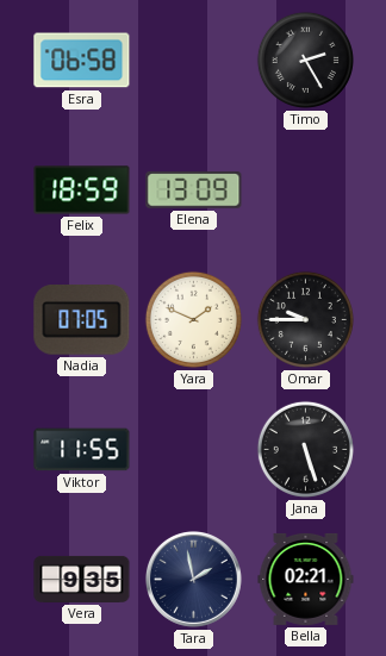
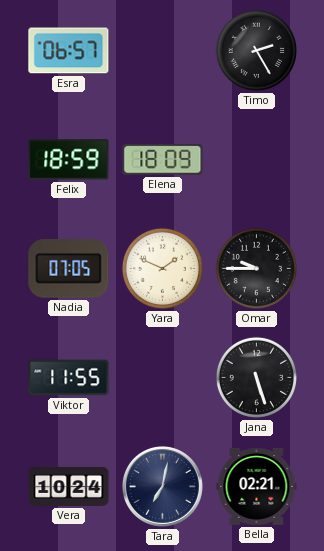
Esra: 06:58 -> 06:57
Elena: 13:09 -> 18:09
Vera: 9:35 -> 10:24
Tara: 1:58 -> 7:02
